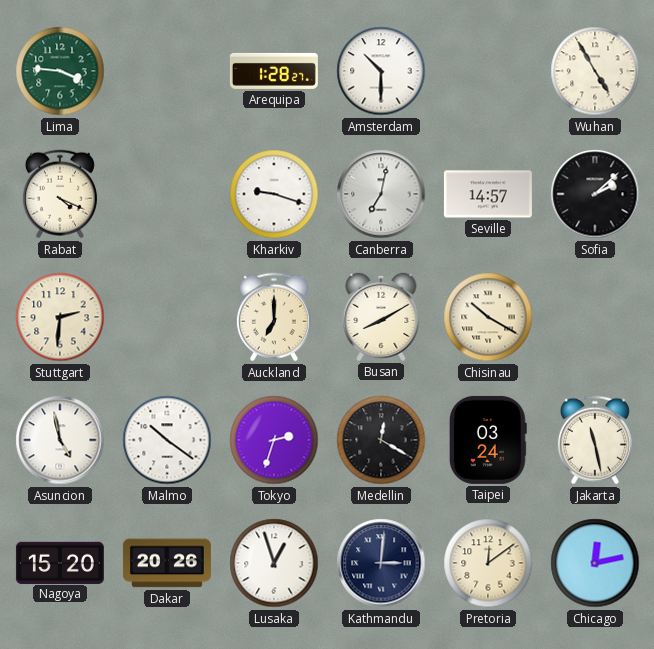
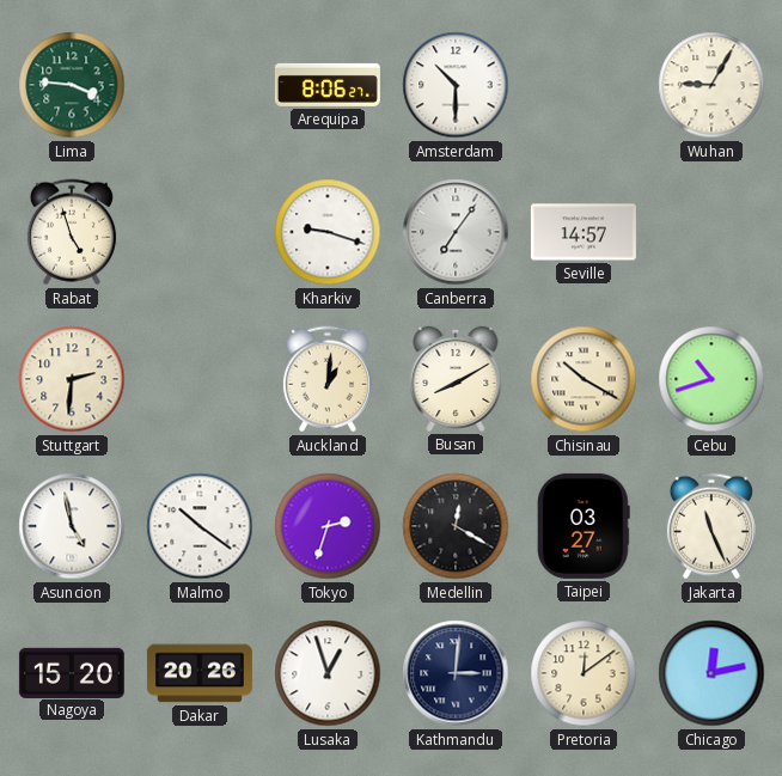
Arequipa: 1:28 -> 8:06
Wuhan: 4:55 -> 9:05
Rabat: 4:19 -> 4:57
Canberra: 7:02 -> 7:06
Sofia: 2:08 -> none
Auckland: 7:00 -> 1:01
Cebu: none -> 10:42
Taipei: 03:24 -> 03:27
Jakarta: 11:28 -> 11:26
